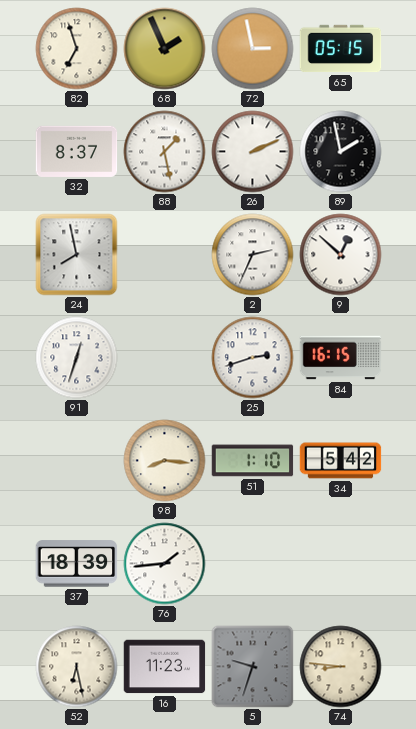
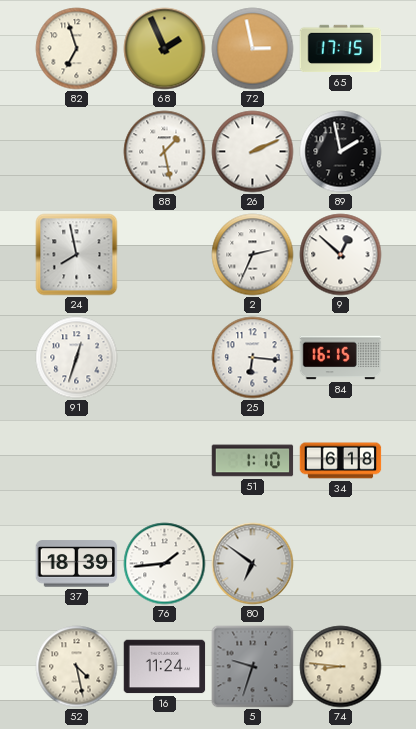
65: 05:15 -> 17:15
32: 8:37 -> none
25: 2:42 -> 6:16
98: 8:16 -> none
34: 5:42 -> 6:18
80: none -> 6:51
52: 6:28 -> 4:28
16: 11:23 -> 11:24
